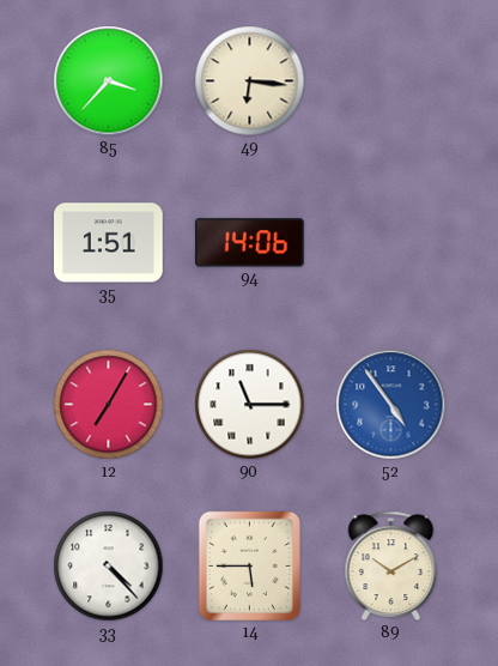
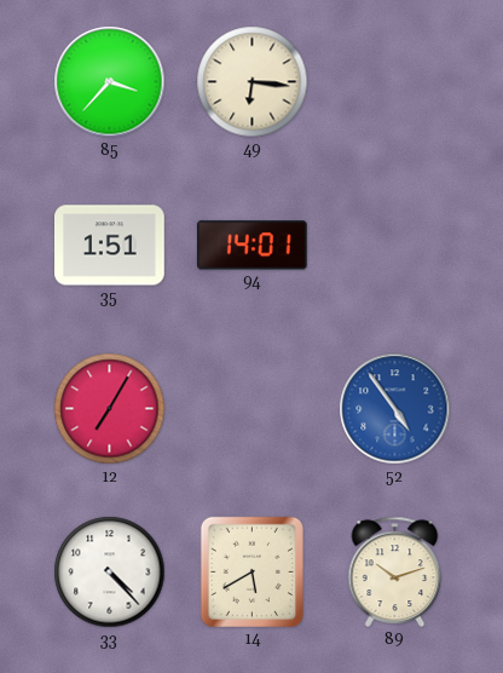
94: 14:06 -> 14:01
90: 11:15 -> none
14: 5:45 -> 5:40
89: 10:10 -> 10:12
